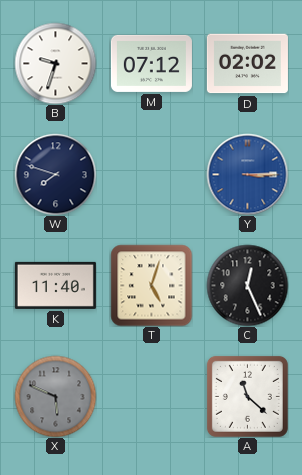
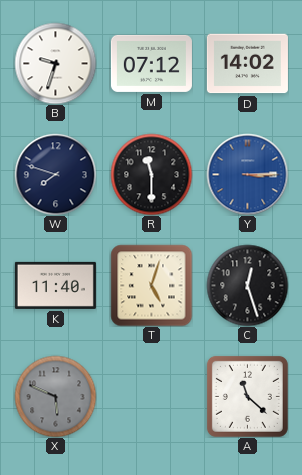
D: 02:02 -> 14:02
R: none -> 11:30
C: 12:26 -> 12:27
